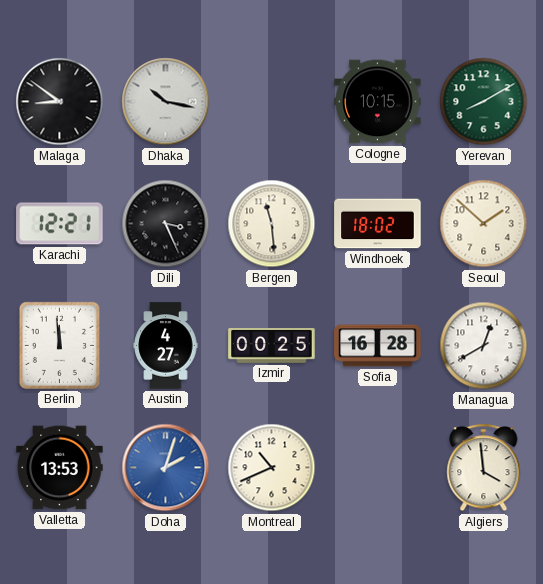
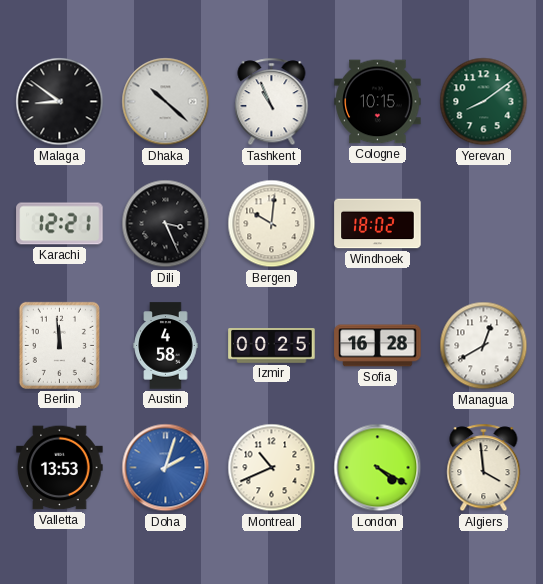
Dhaka: 10:17 -> 10:22
Tashkent: none -> 10:56
Yerevan: 8:10 -> 8:09
Bergen: 11:29 -> 10:01
Seoul: 1:52 -> none
Austin: 4:27 -> 4:58
London: none -> 4:20
